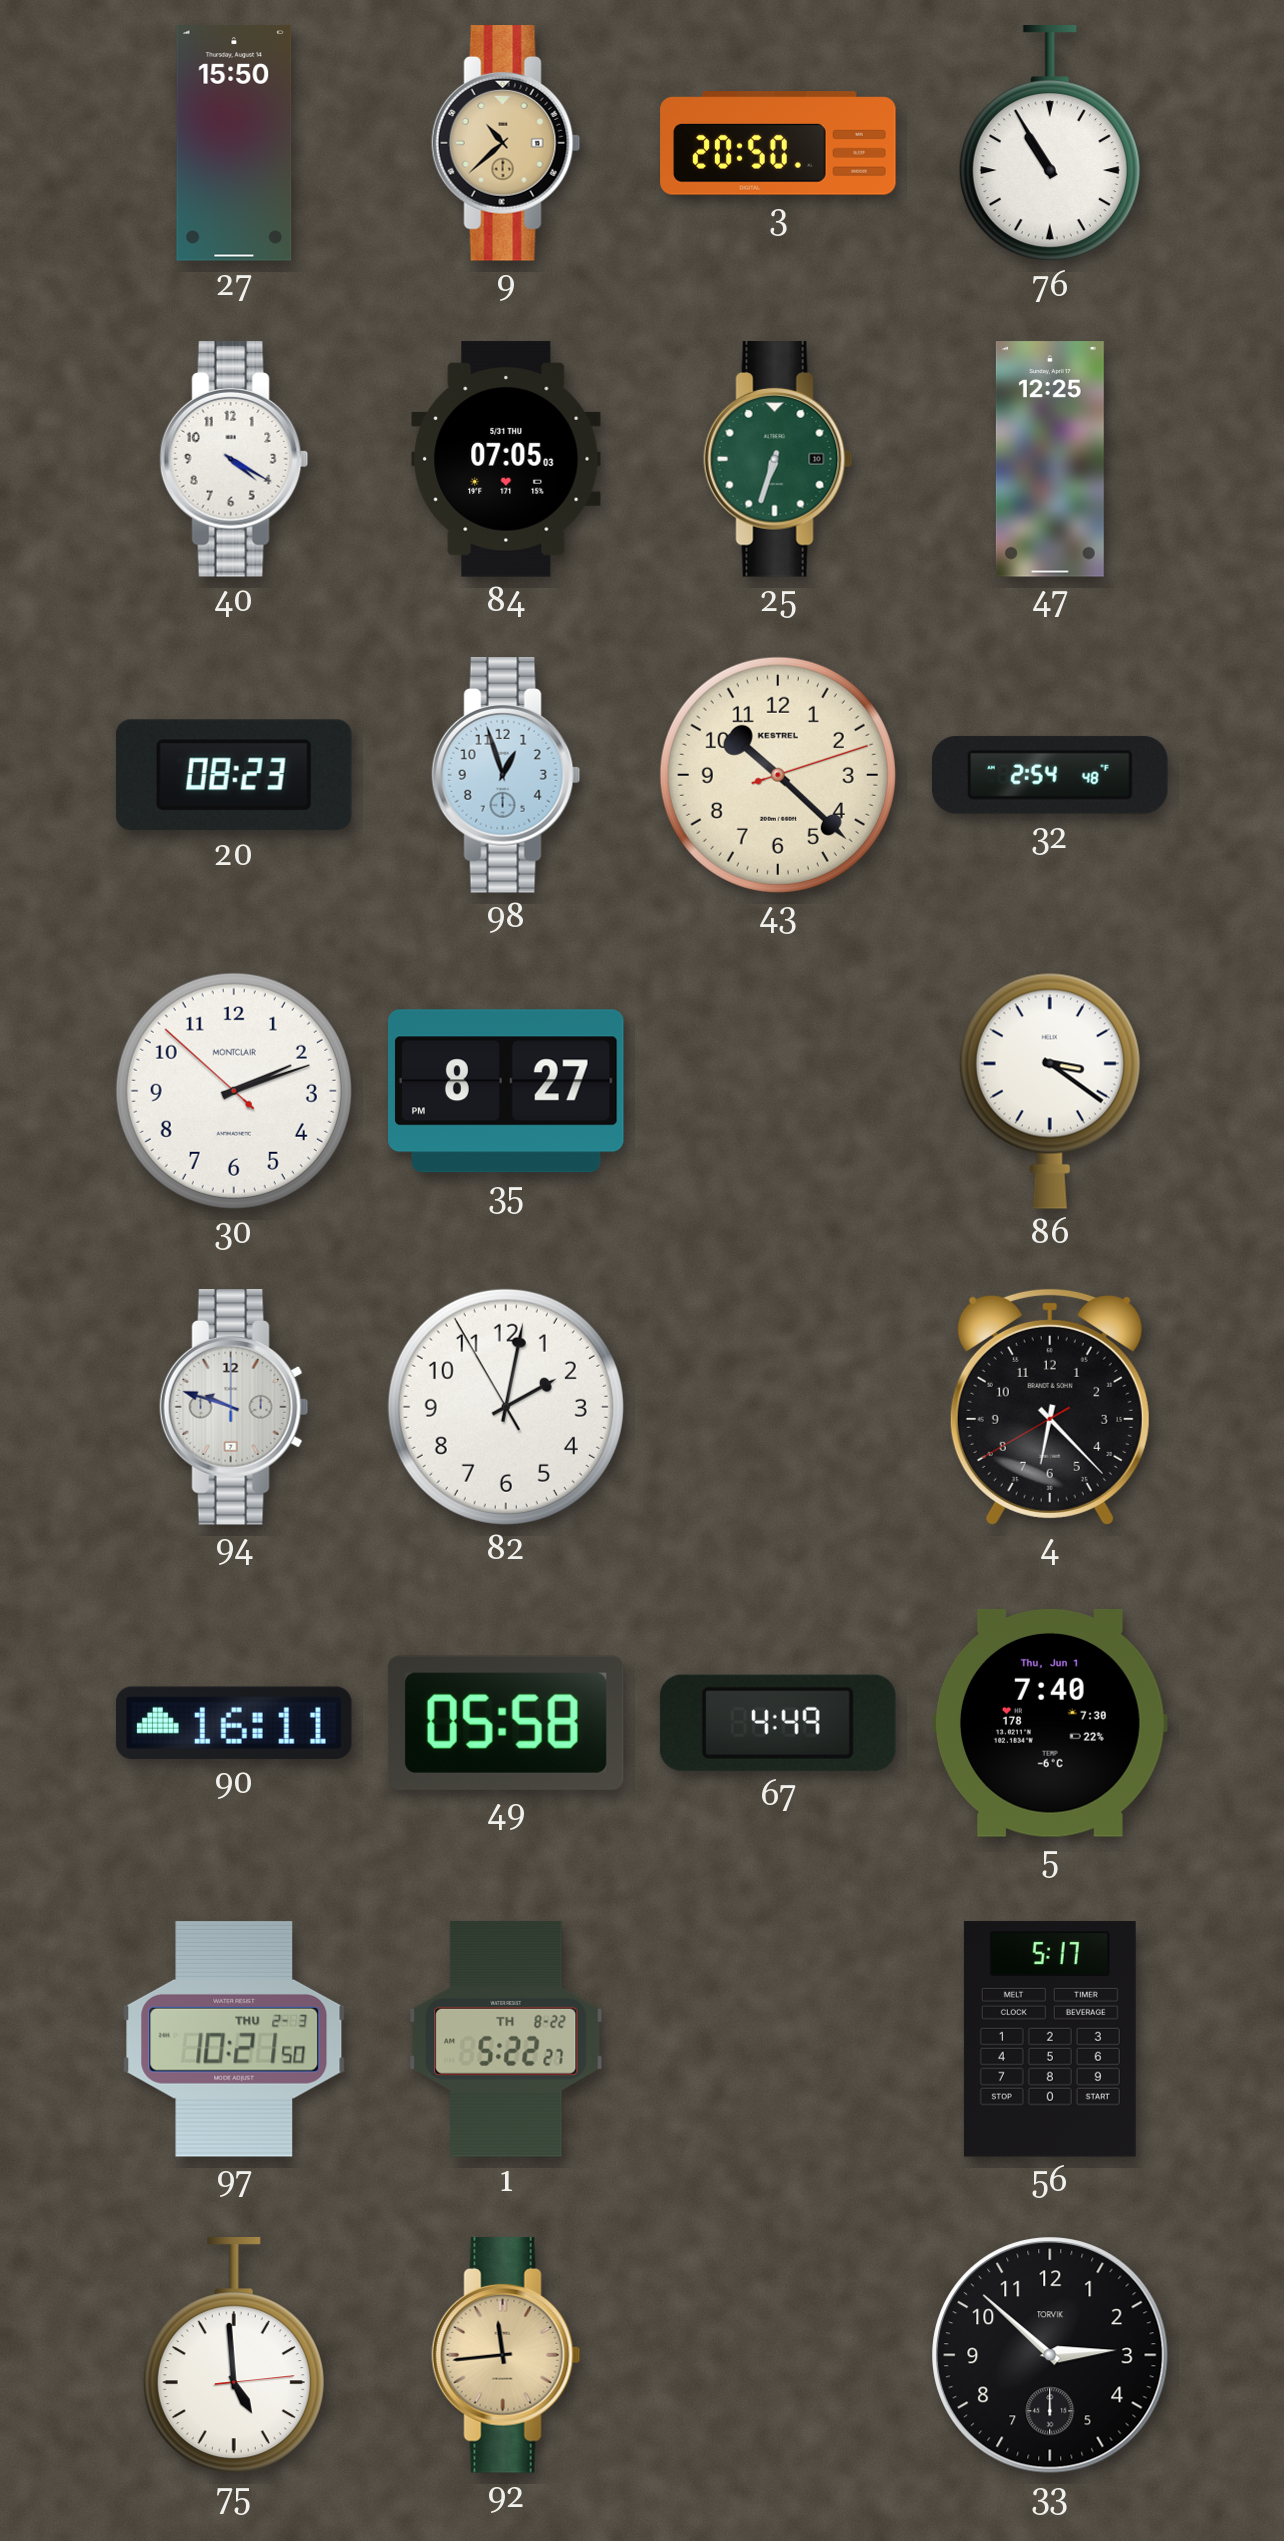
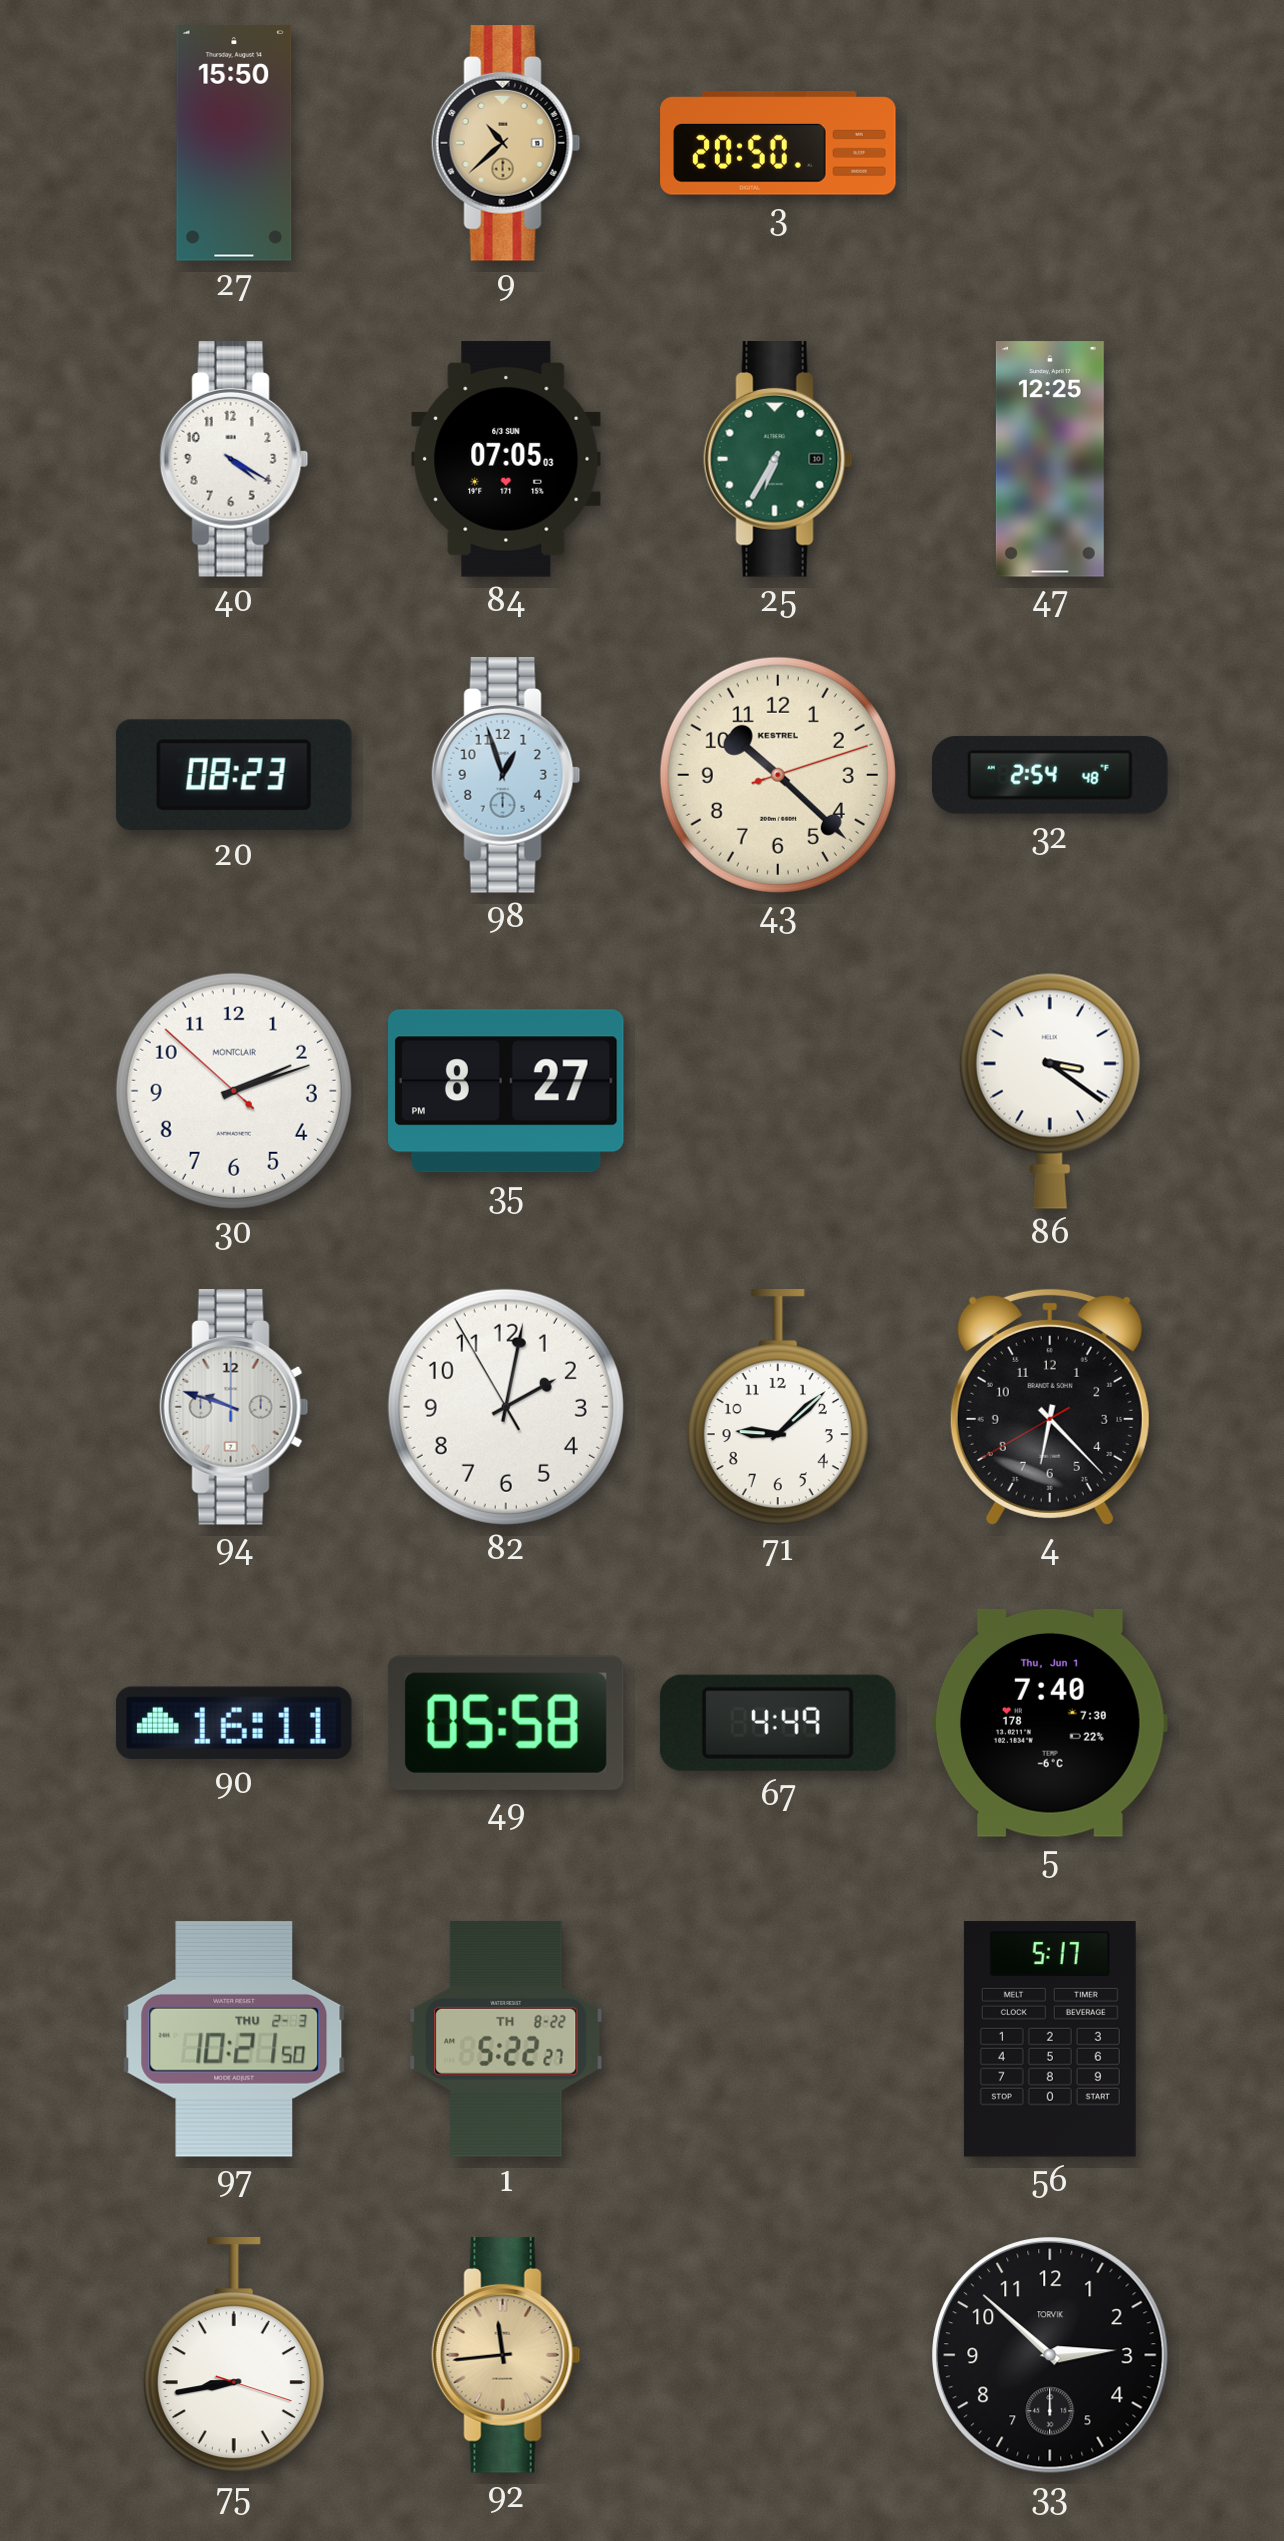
76: 10:55 -> none
84 date: 5/31 THU -> 6/3 SUN
25: 6:33 -> 6:35
71: none -> 9:08
75: 4:59 -> 8:43
